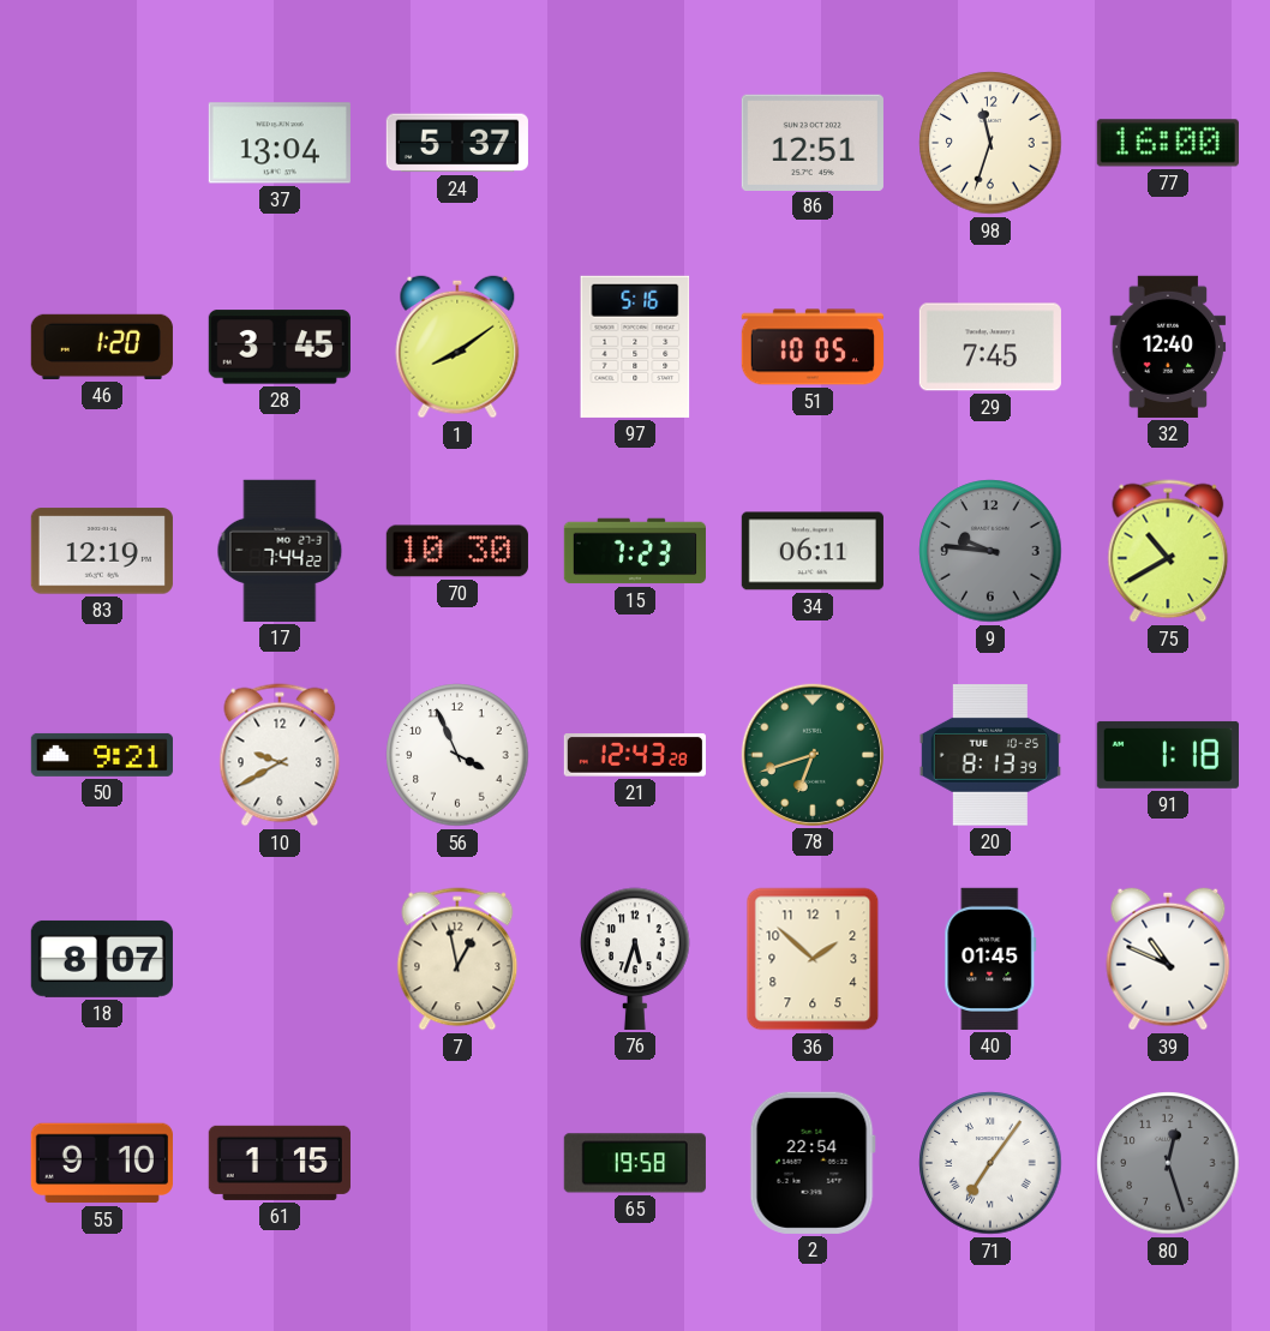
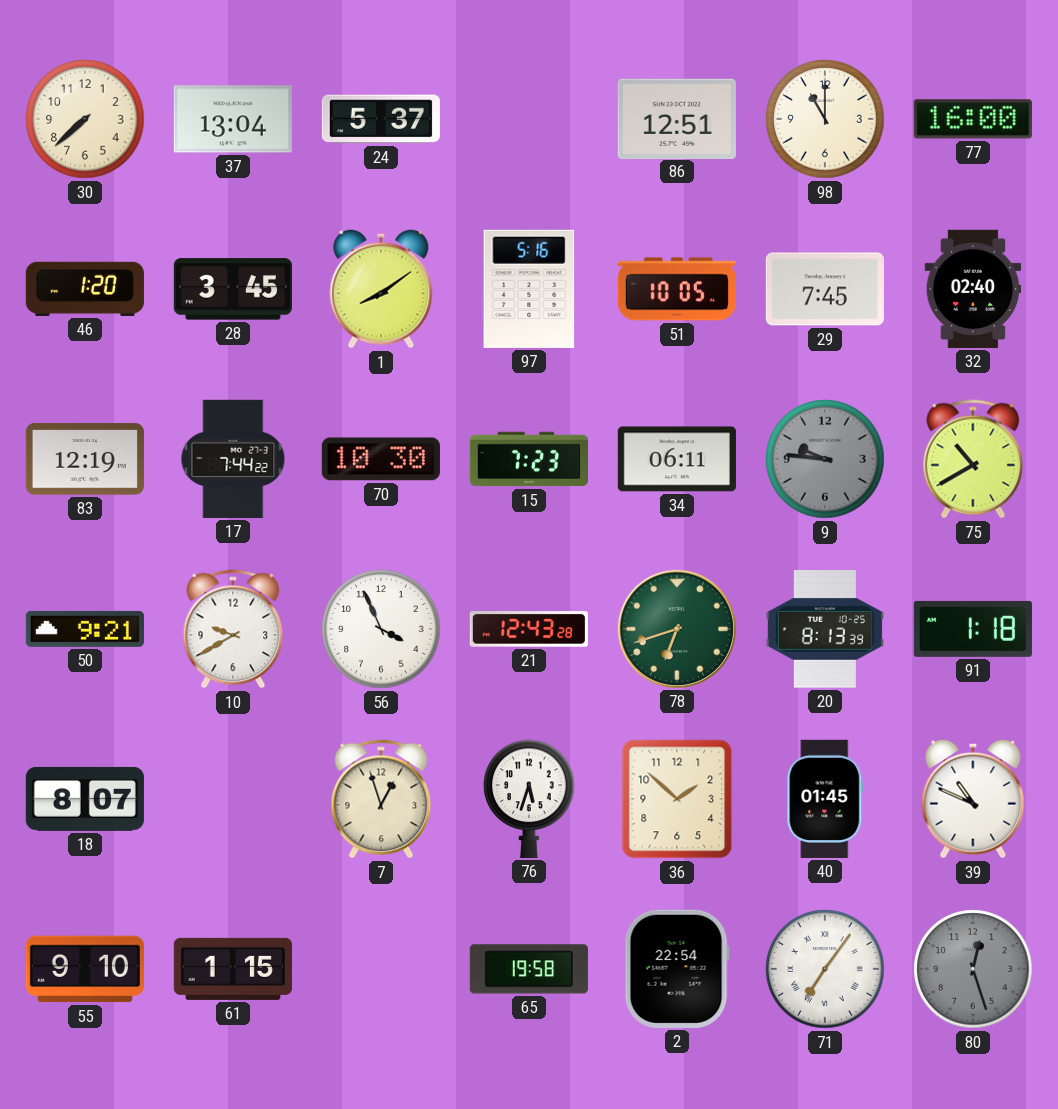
30: none -> 7:38
98: 11:33 -> 11:00
32: 12:40 -> 02:40
7: 12:58 -> 12:57
